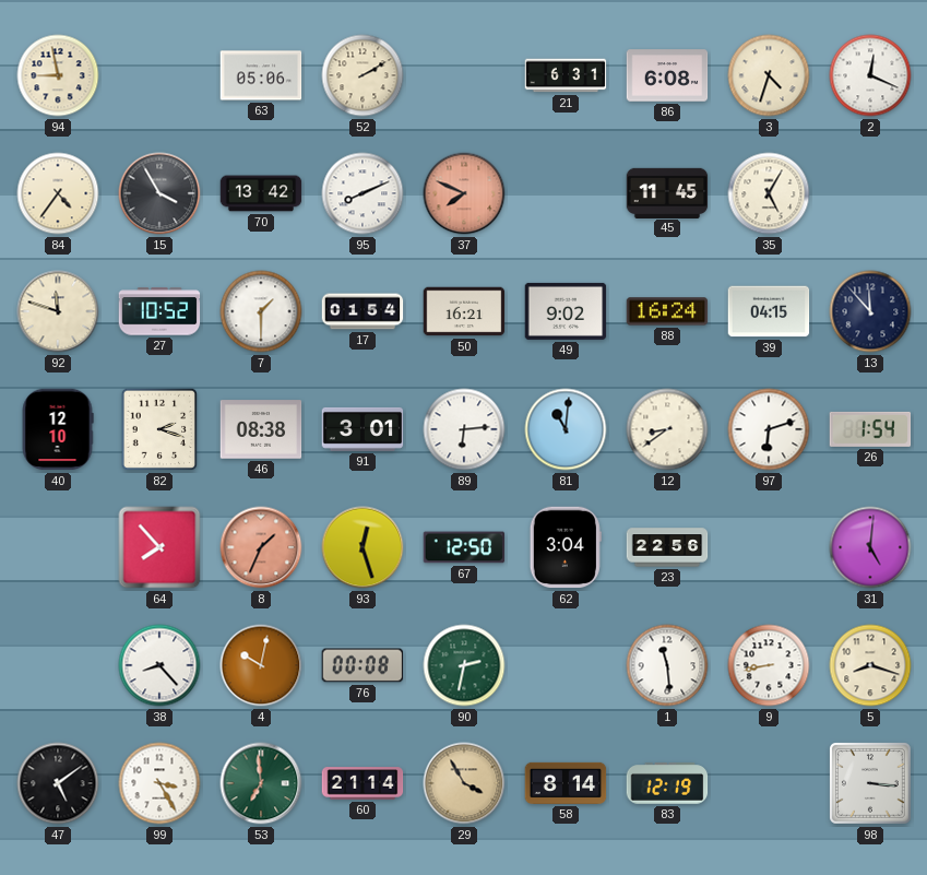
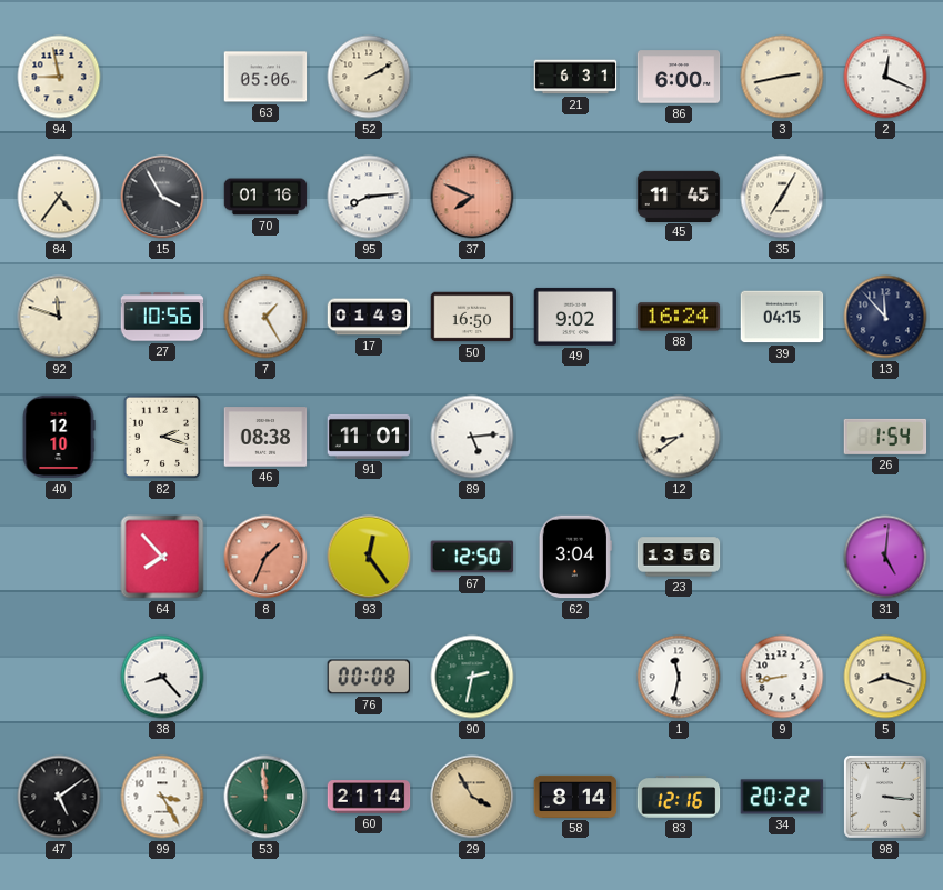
86: 6:08 -> 6:00
3: 4:33 -> 2:43
70: 13:42 -> 01:16
95: 8:11 -> 8:14
35: 5:05 -> 7:05
27: 10:52 -> 10:56
7: 1:30 -> 1:25
17: 01:54 -> 01:49
50: 16:21 -> 16:50
91: 3:01 -> 11:01
89: 6:14 -> 5:14
81: 11:01 -> none
97: 6:12 -> none
93: 12:27 -> 12:24
23: 22:56 -> 13:56
4: 10:02 -> none
1: 11:29 -> 11:32
53: 6:59 -> 11:59
83: 12:19 -> 12:16
34: none -> 20:22
